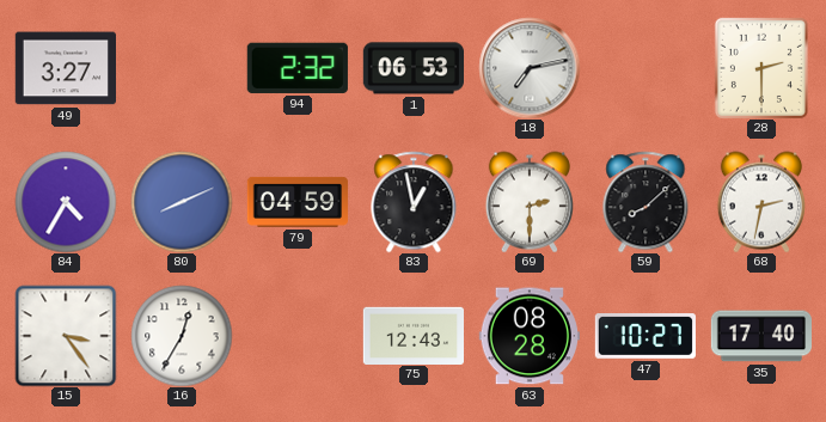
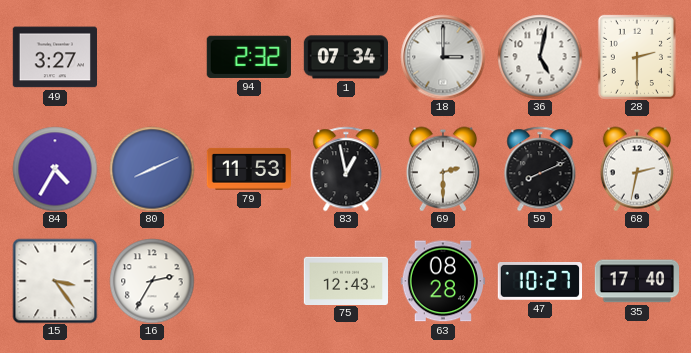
1: 06:53 -> 07:34
18: 7:13 -> 3:00
36: none -> 5:02
79: 04:59 -> 11:53
59: 8:08 -> 8:11
16: 12:35 -> 2:35
